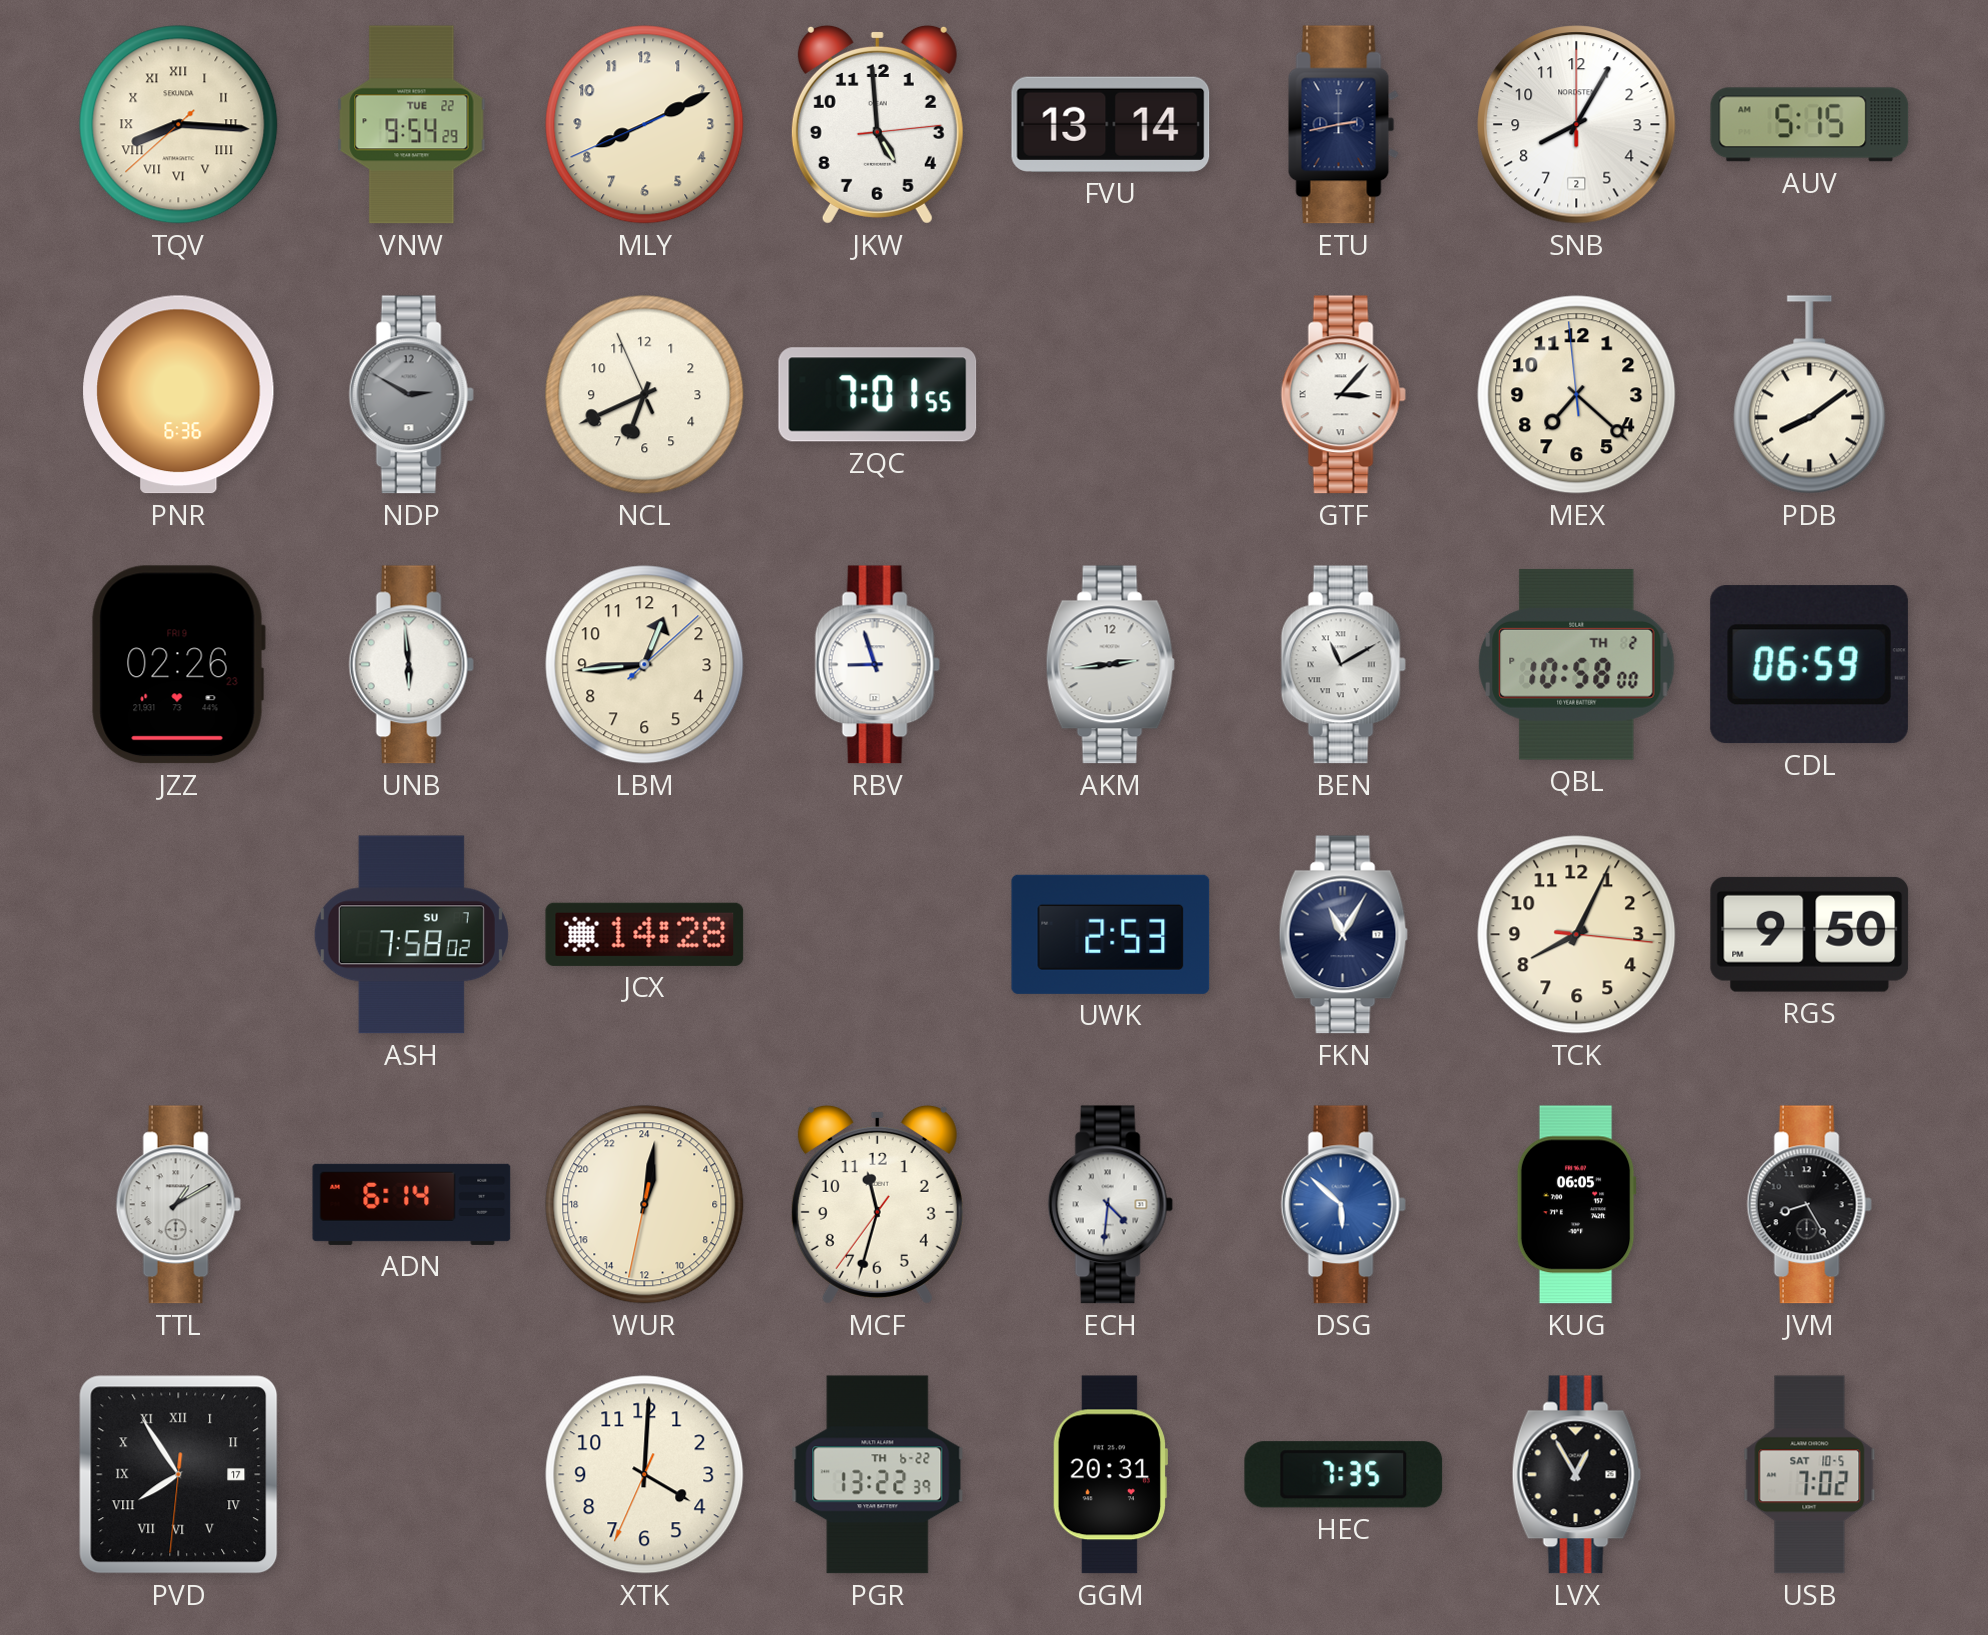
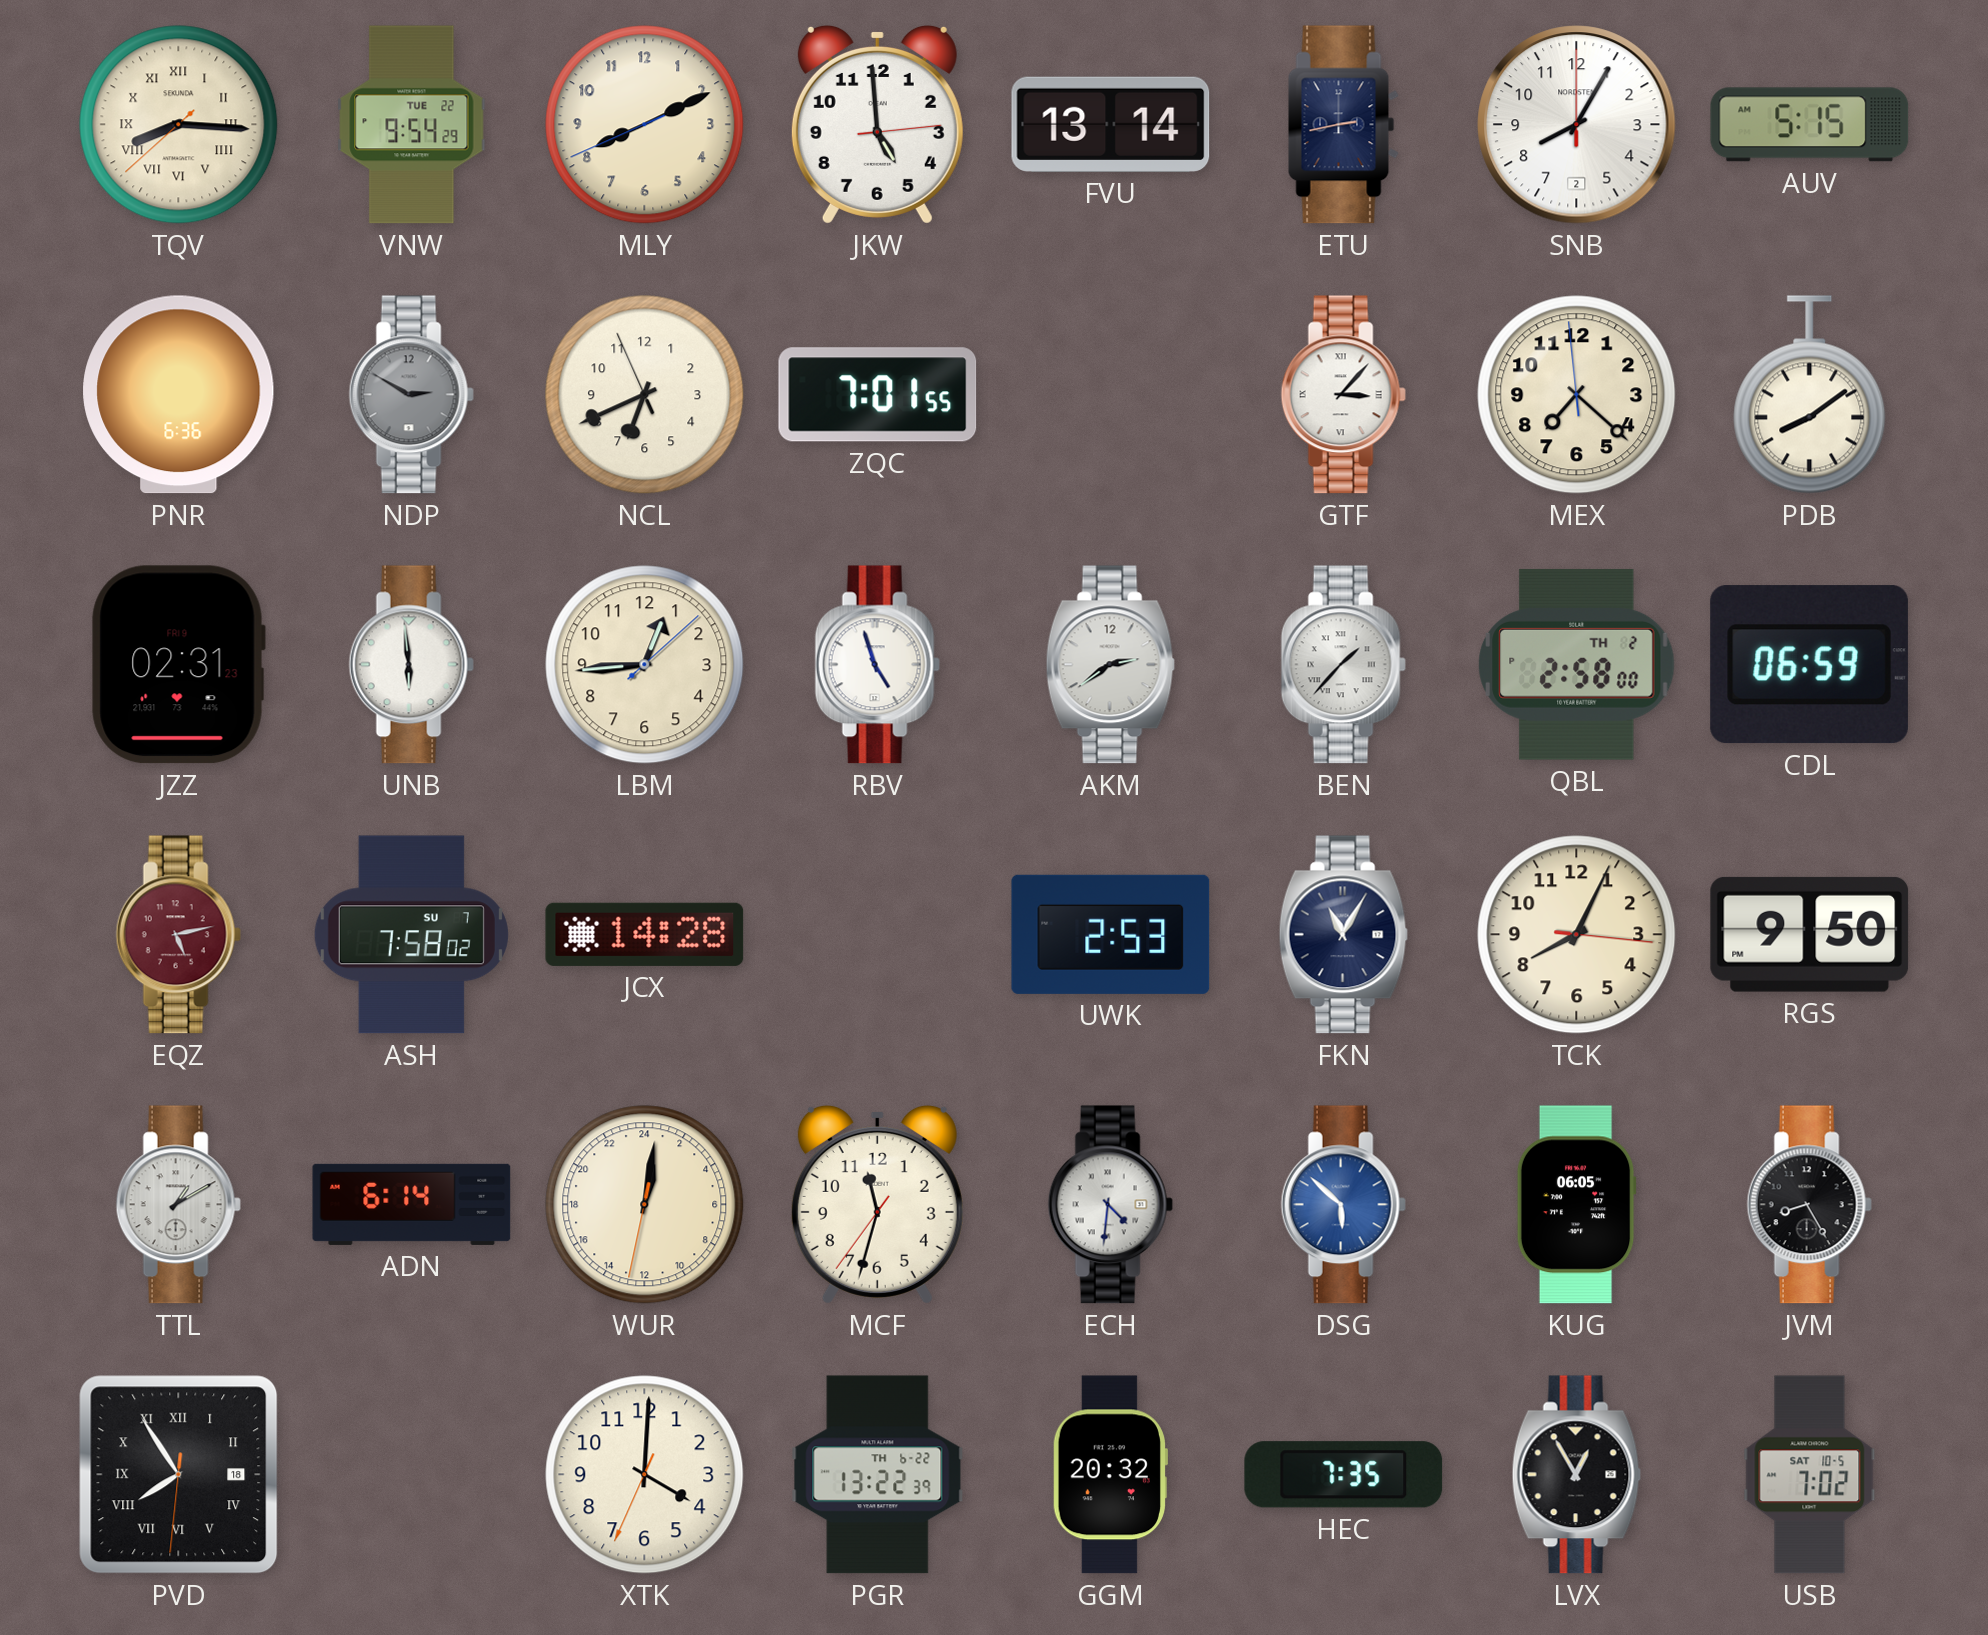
JZZ: 02:26 -> 02:31
RBV: 8:57 -> 4:57
AKM: 2:44 -> 2:39
BEN: 11:10 -> 1:37
QBL: 10:58 -> 2:58
EQZ: none -> 5:13
PVD date: 17 -> 18
GGM: 20:31 -> 20:32
